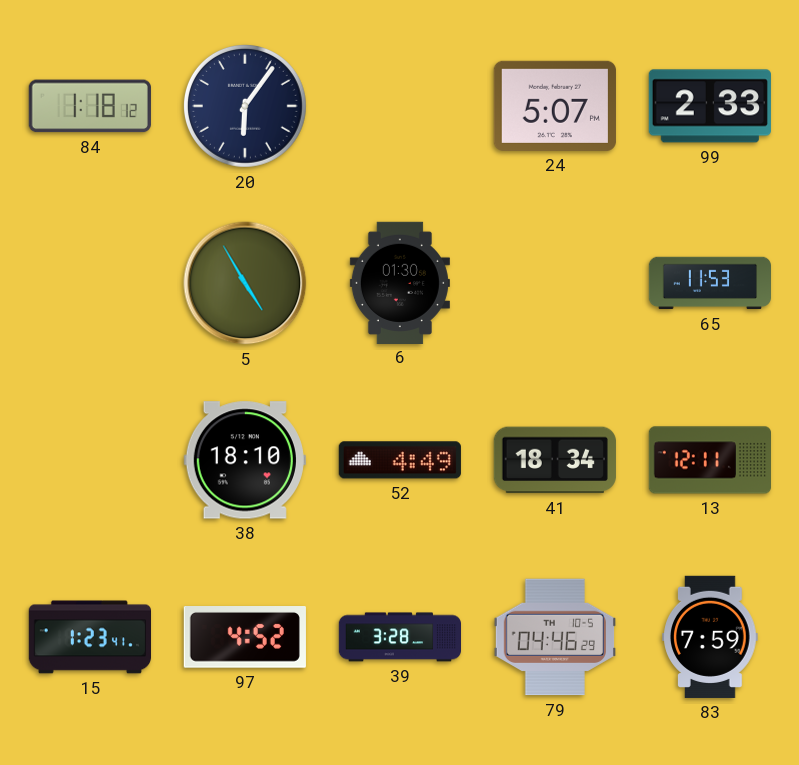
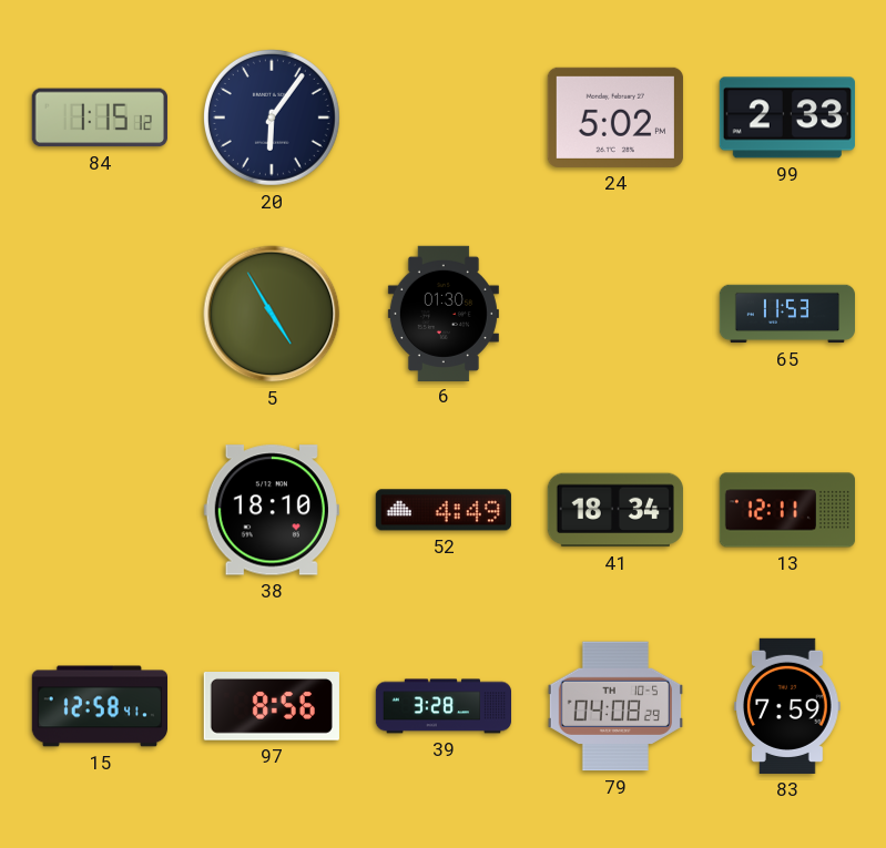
84: 1:18 -> 1:15
24: 5:07 -> 5:02
15: 1:23 -> 12:58
97: 4:52 -> 8:56
79: 04:46 -> 04:08
